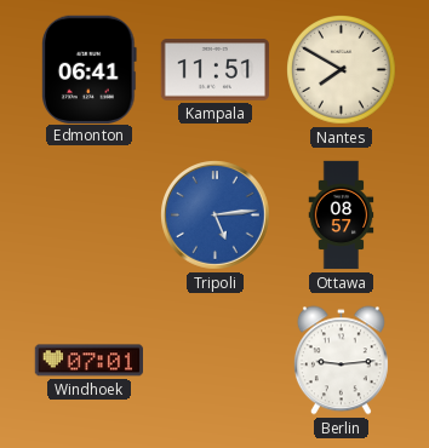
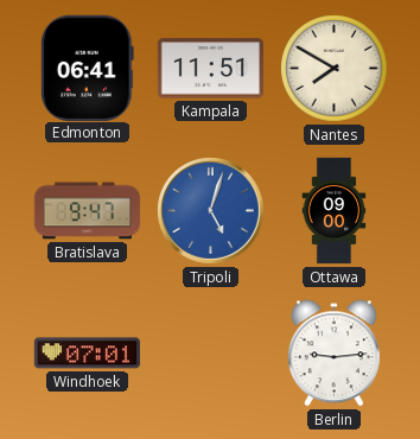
Bratislava: none -> 9:47
Tripoli: 5:14 -> 5:03
Ottawa: 08:57 -> 09:00
